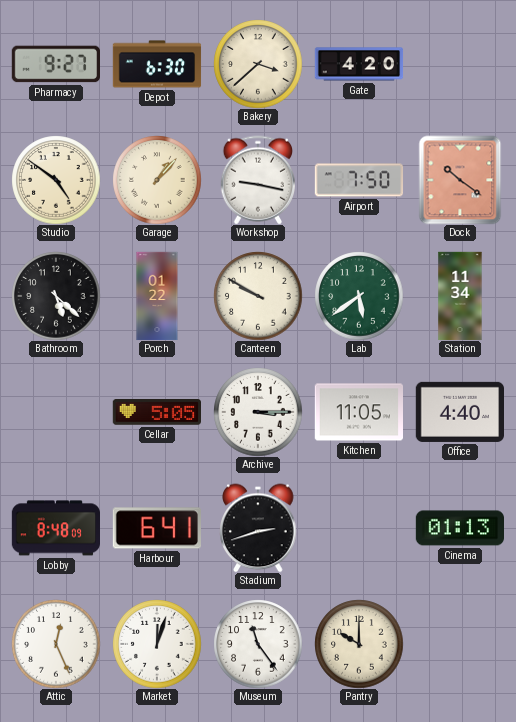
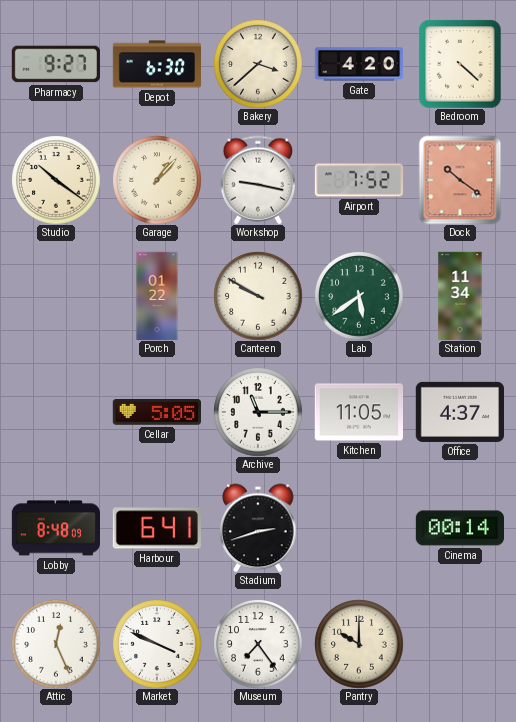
Bedroom: none -> 4:22
Studio: 4:51 -> 10:21
Airport: 7:50 -> 7:52
Bathroom: 5:22 -> none
Archive: 3:15 -> 11:15
Office: 4:40 -> 4:37
Cinema: 01:13 -> 00:14
Market: 12:03 -> 3:49
Museum: 11:24 -> 7:24
